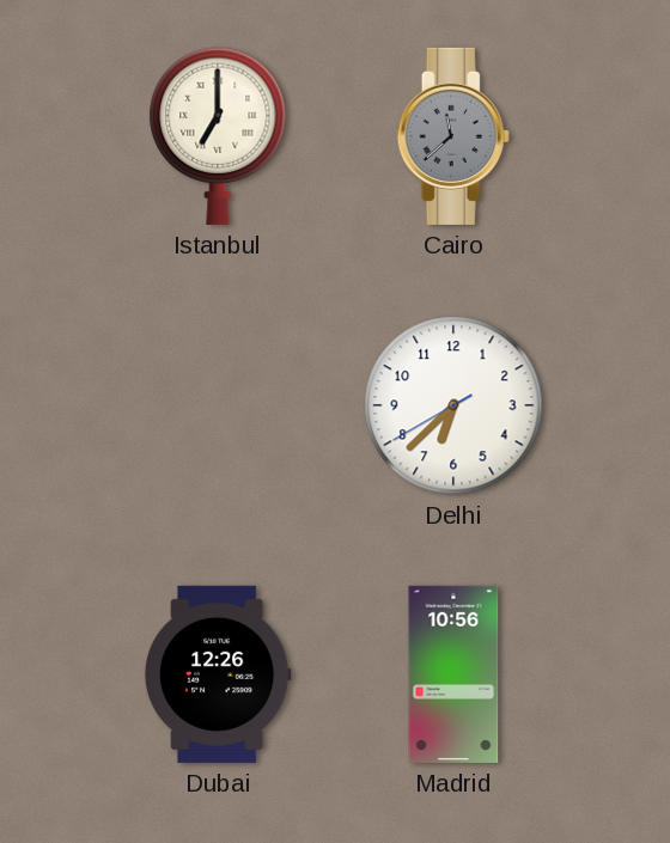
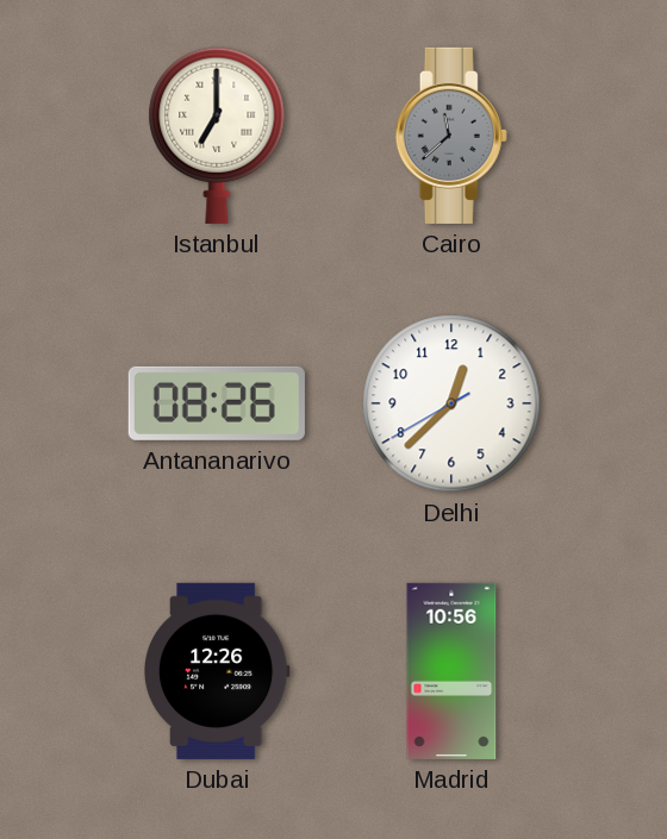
Antananarivo: none -> 08:26
Delhi: 6:37 -> 12:37
